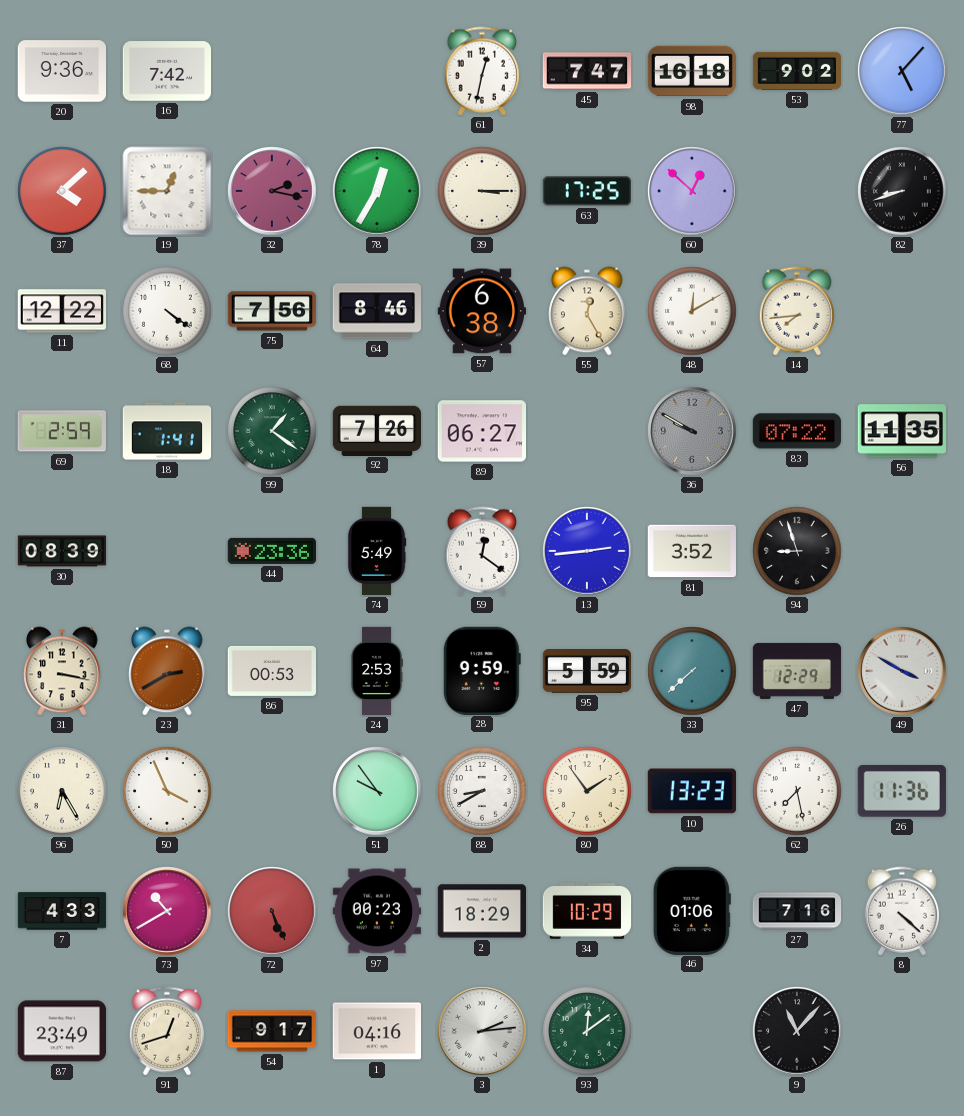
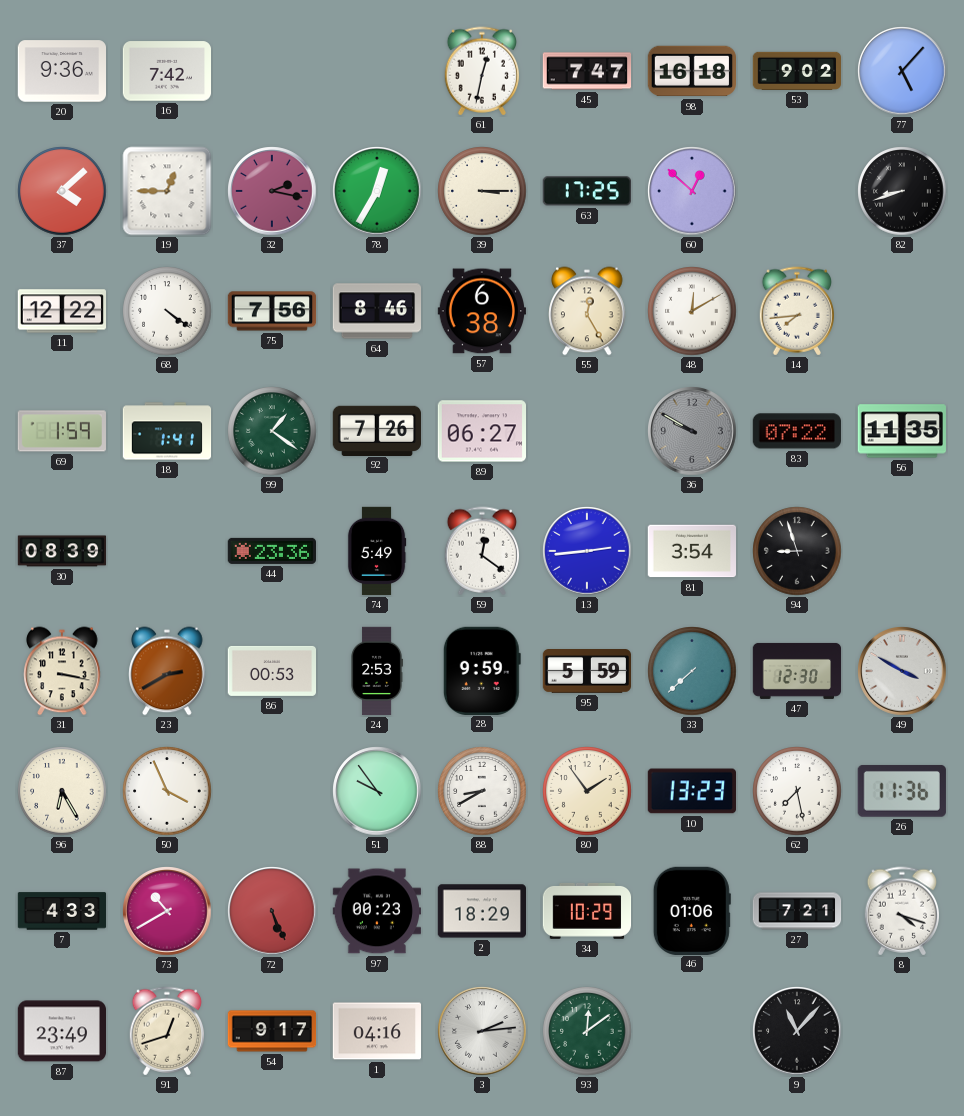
69: 2:59 -> 1:59
81: 3:52 -> 3:54
47: 12:29 -> 12:30
27: 7:16 -> 7:21
8: 4:22 -> 4:18
